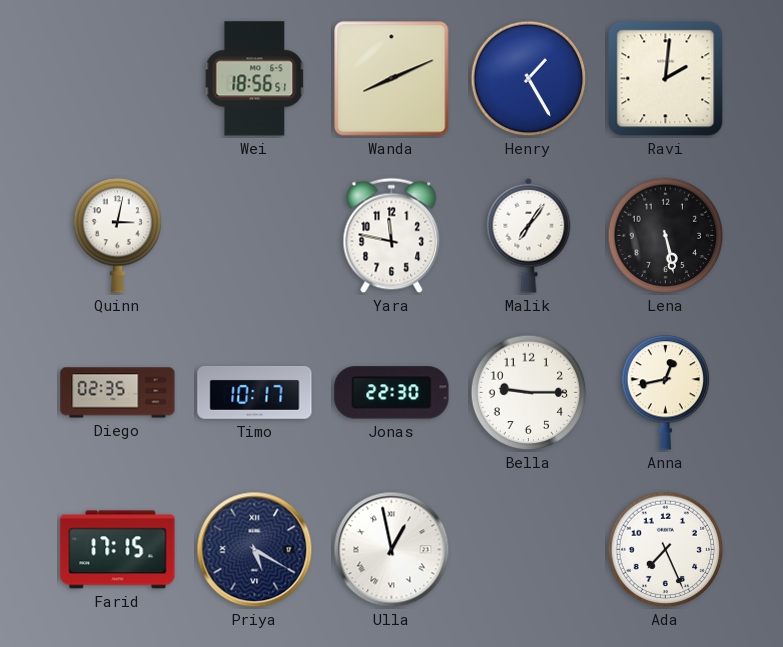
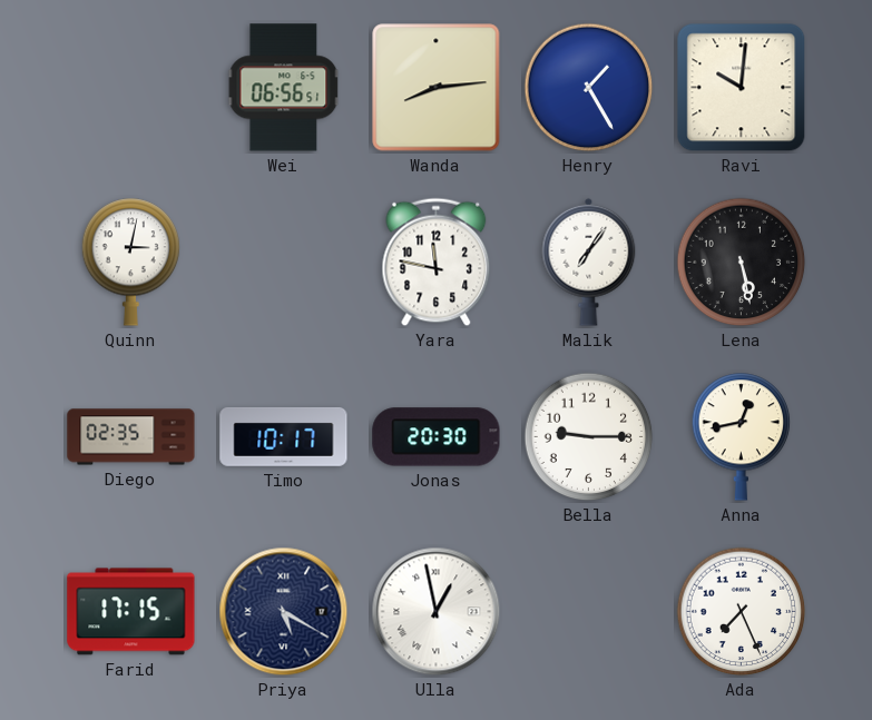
Wei: 18:56 -> 06:56
Wanda: 8:11 -> 8:14
Ravi: 2:01 -> 10:01
Jonas: 22:30 -> 20:30
